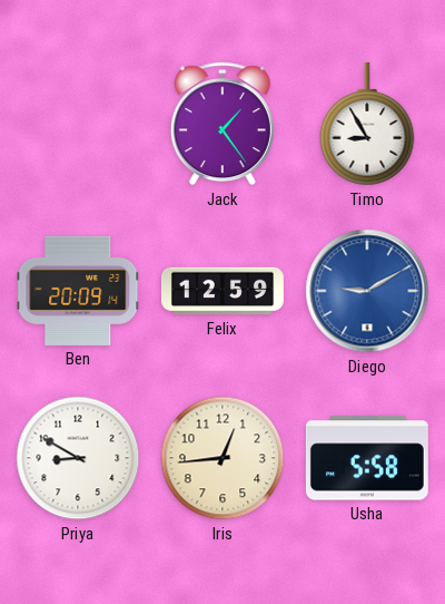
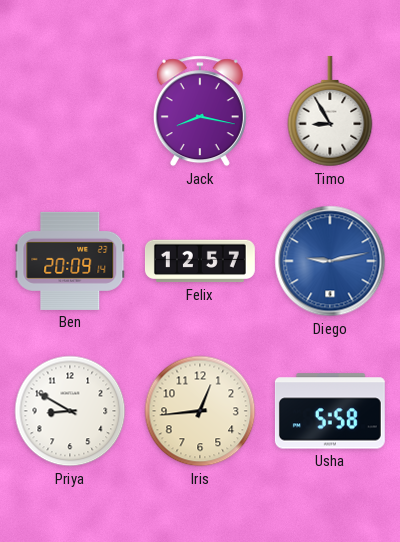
Jack: 1:24 -> 8:17
Felix: 12:59 -> 12:57
Diego: 9:10 -> 9:13
